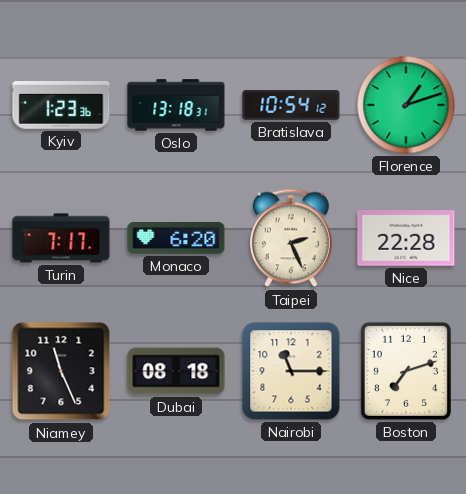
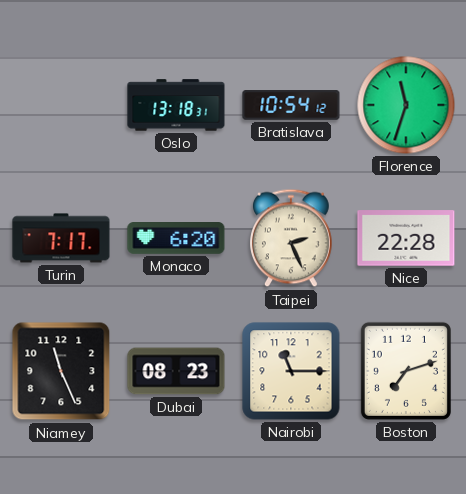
Kyiv: 1:23 -> none
Florence: 1:12 -> 11:33
Dubai: 08:18 -> 08:23
